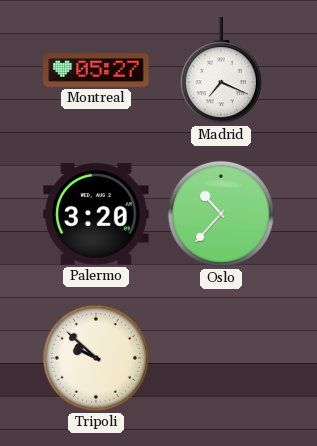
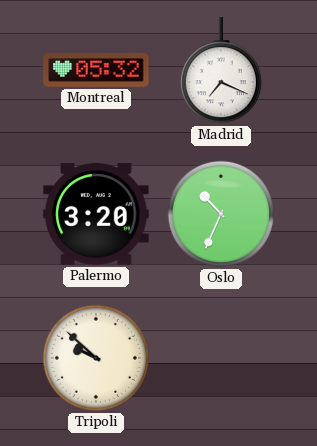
Montreal: 05:27 -> 05:32
Oslo: 10:37 -> 10:34
